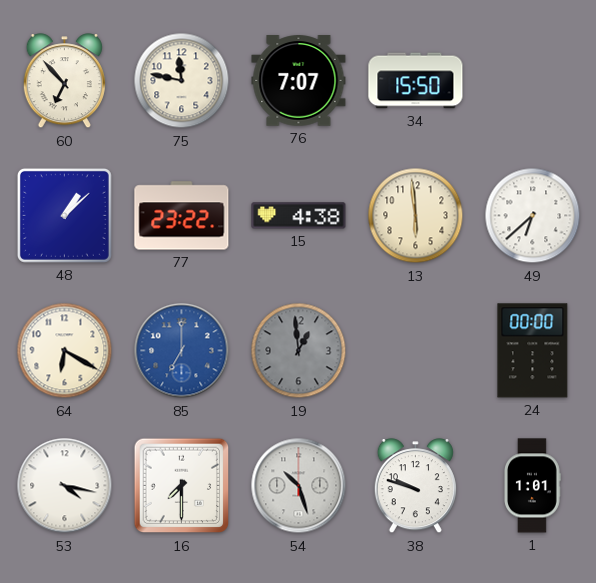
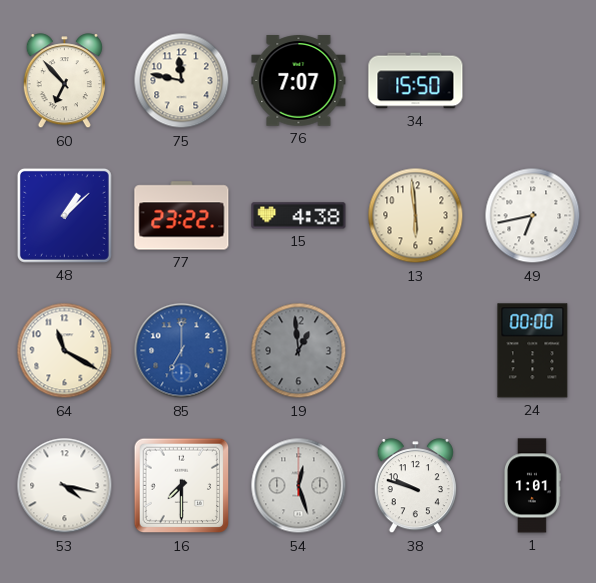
49: 6:38 -> 6:43
64: 6:20 -> 11:20
54: 10:27 -> 12:27
